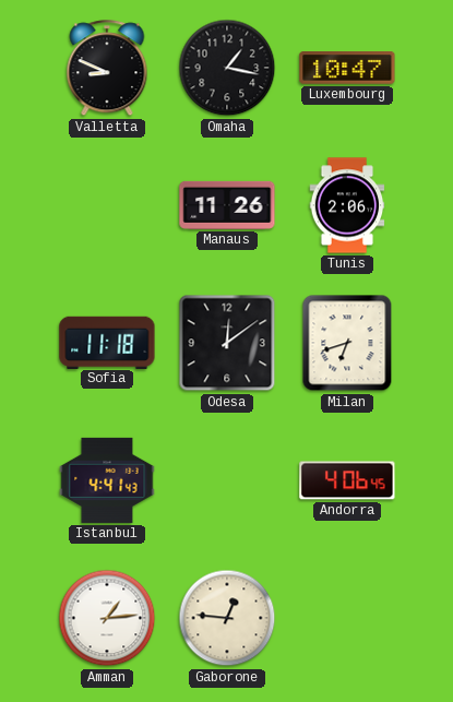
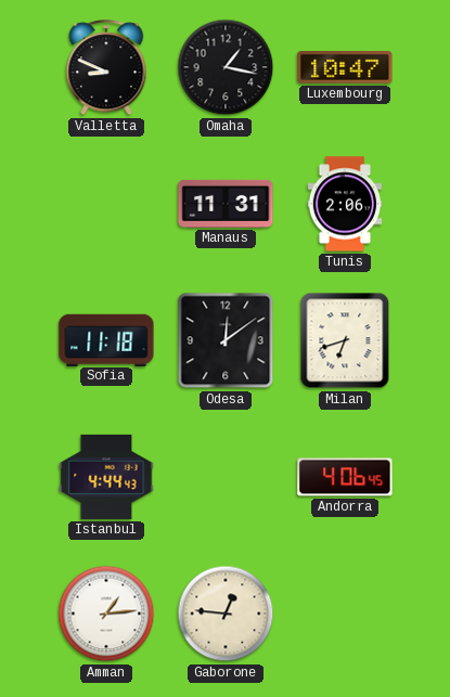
Manaus: 11:26 -> 11:31
Istanbul: 4:41 -> 4:44
